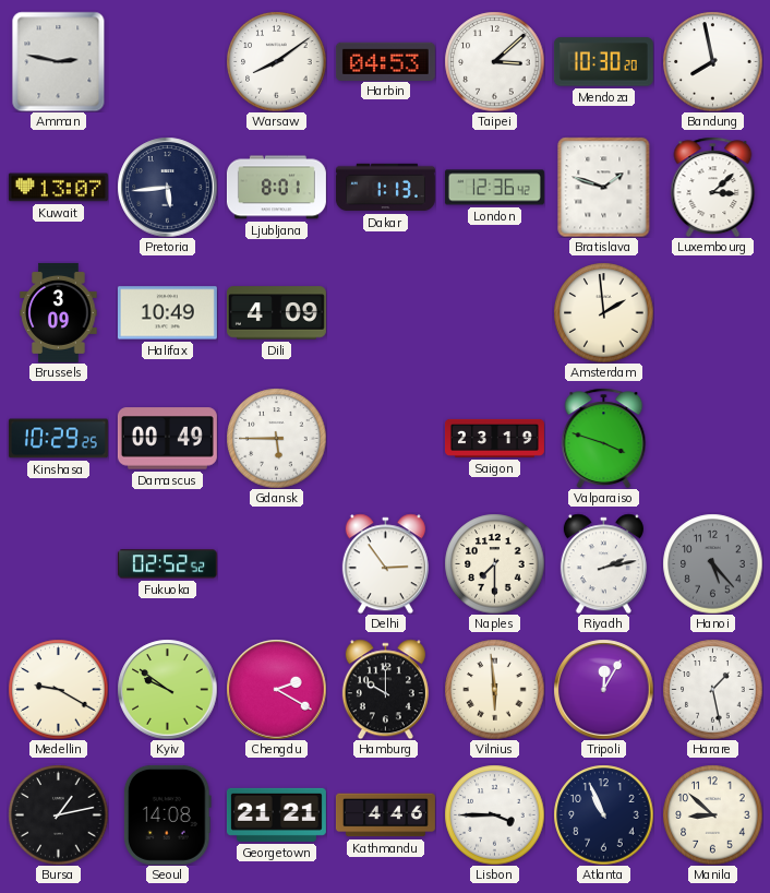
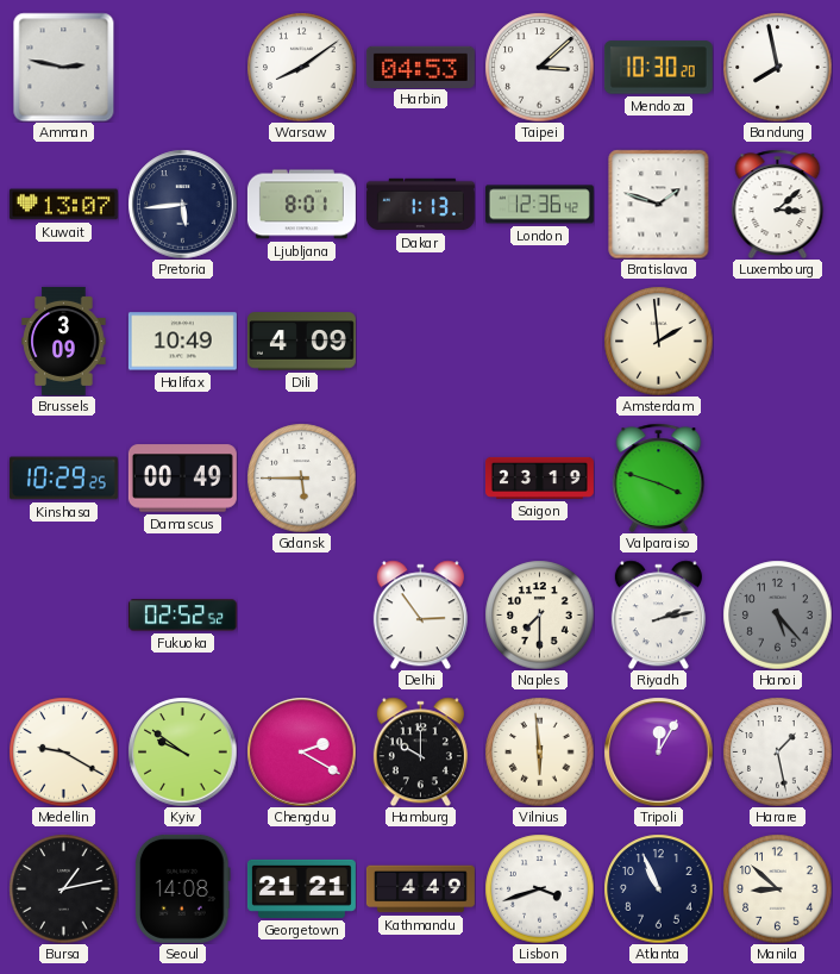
Kathmandu: 4:46 -> 4:49
Lisbon: 3:45 -> 3:42
